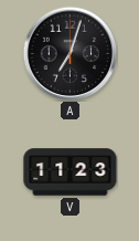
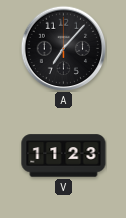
A: 7:03 -> 7:07
